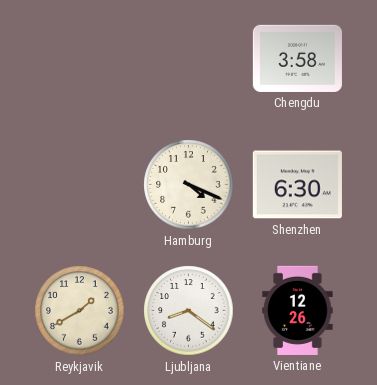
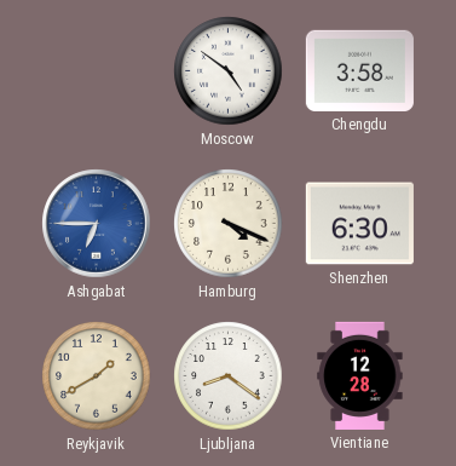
Moscow: none -> 4:51
Ashgabat: none -> 6:45
Vientiane: 12:26 -> 12:28
